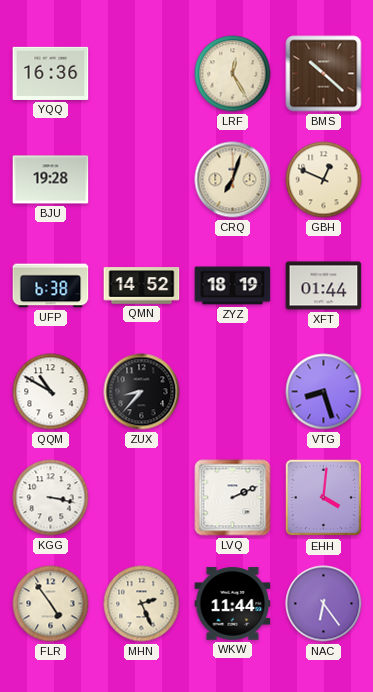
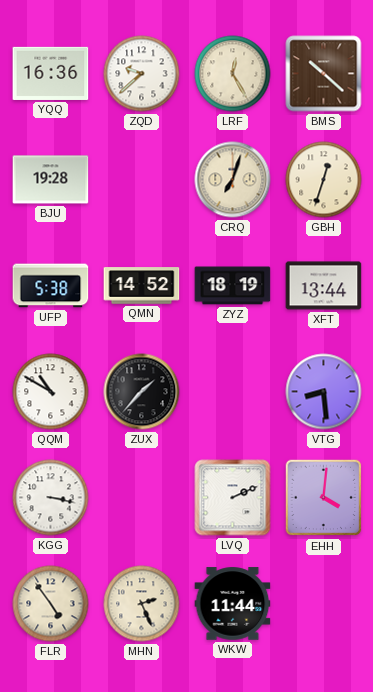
ZQD: none -> 9:38
GBH: 12:49 -> 12:33
UFP: 6:38 -> 5:38
XFT: 01:44 -> 13:44
ZUX: 8:37 -> 1:37
VTG: 8:27 -> 8:29
NAC: 6:24 -> none
